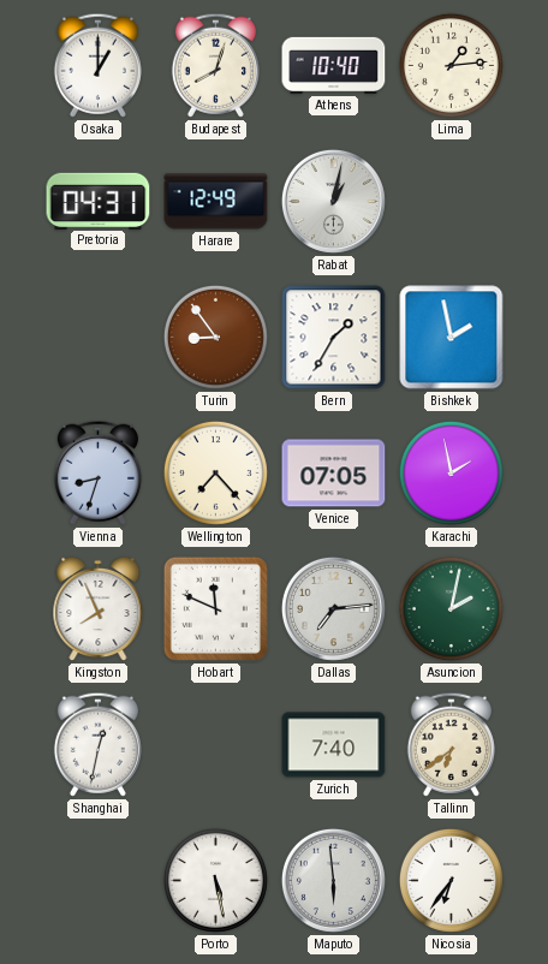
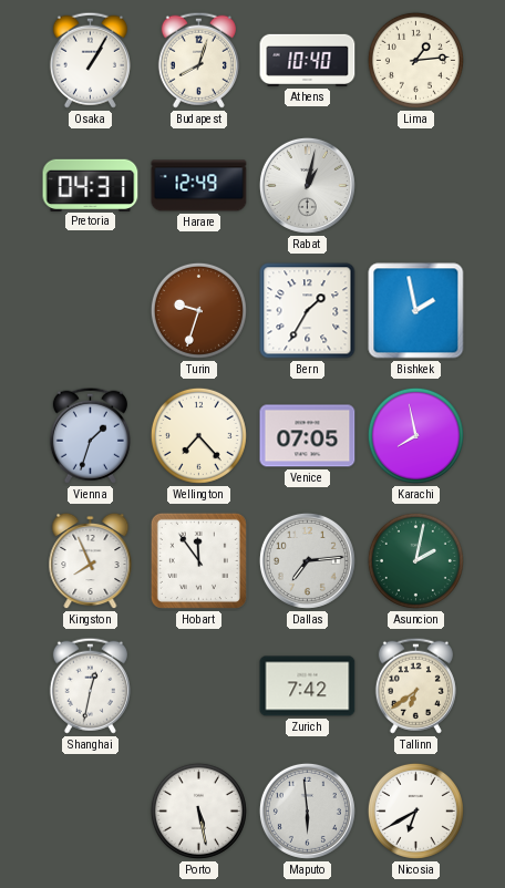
Osaka: 1:00 -> 1:05
Turin: 8:54 -> 9:33
Vienna: 8:33 -> 1:33
Karachi: 1:58 -> 7:58
Hobart: 11:49 -> 11:54
Zurich: 7:40 -> 7:42
Nicosia: 6:36 -> 6:40
